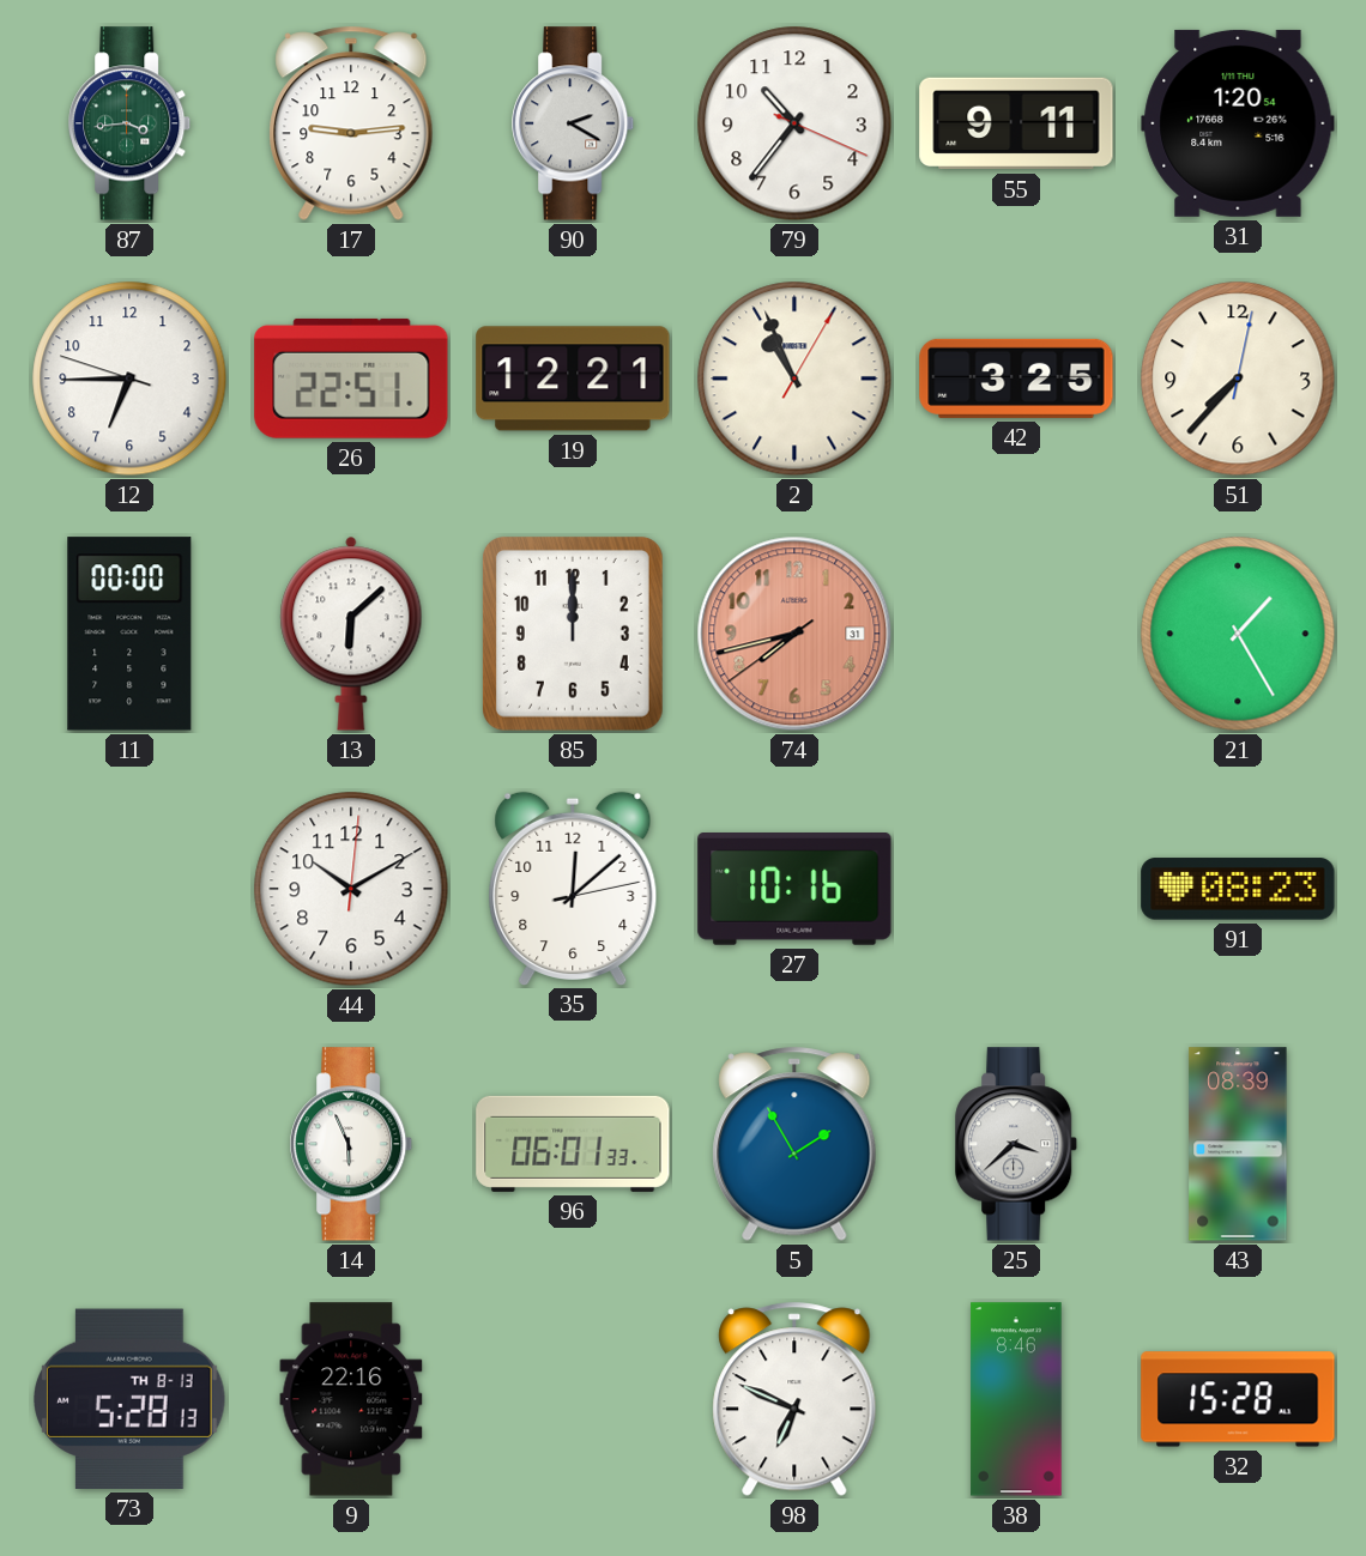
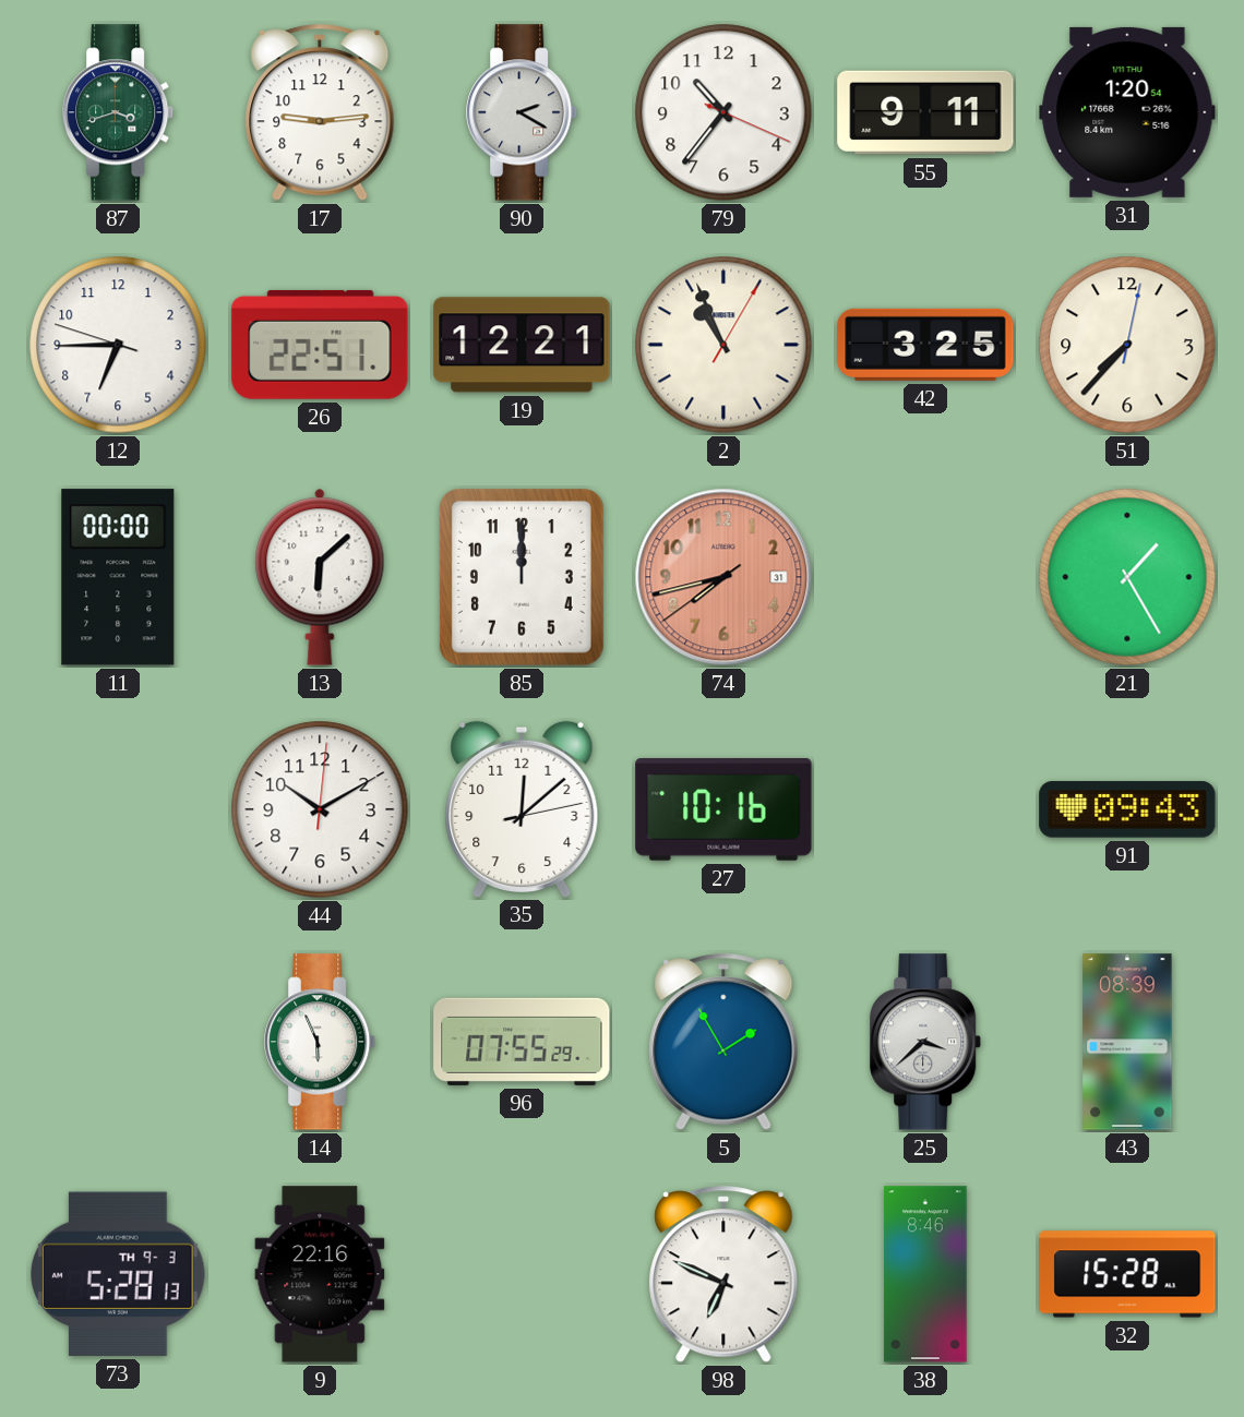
87: 3:44 -> 3:42
91: 08:23 -> 09:43
96: 06:01 -> 07:55
73 date: TH 8-13 -> TH 9-3
